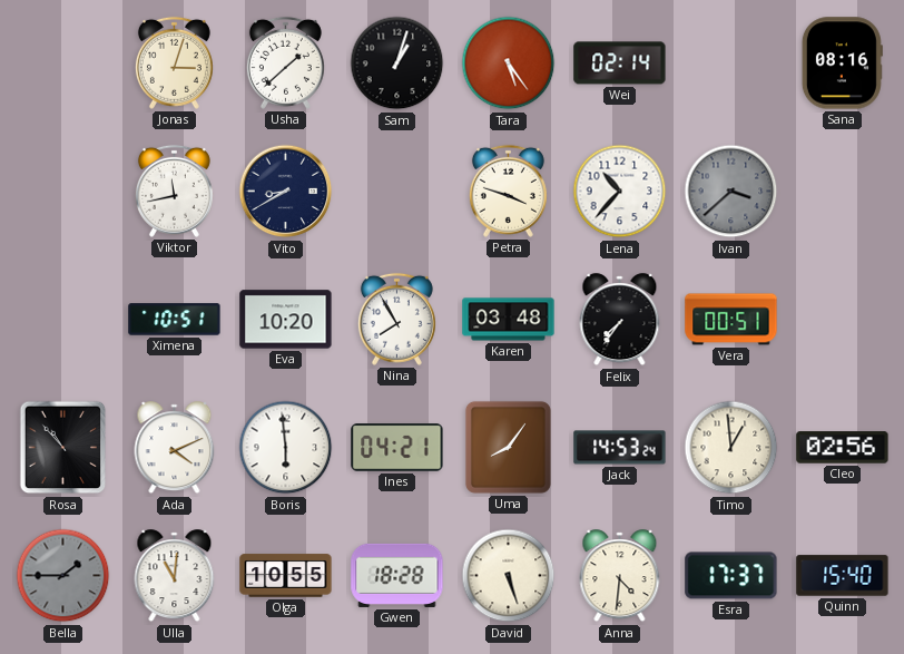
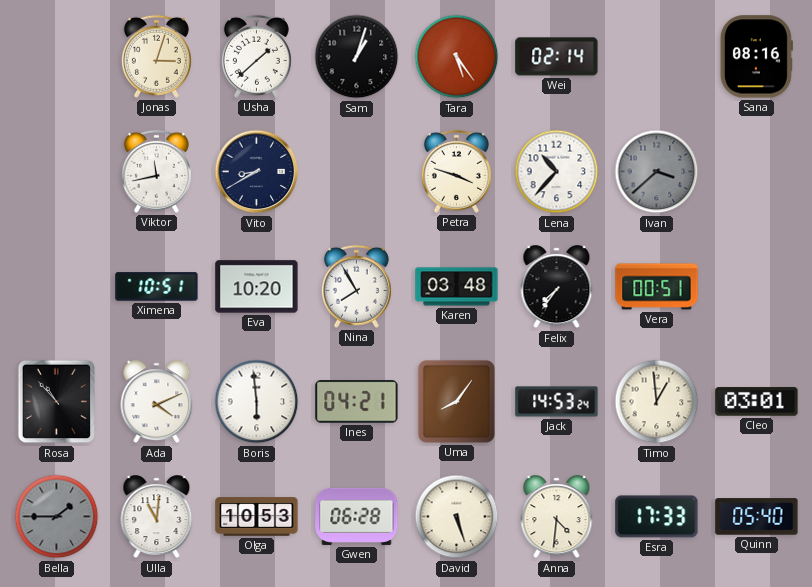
Cleo: 02:56 -> 03:01
Olga: 10:55 -> 10:53
Gwen: 18:28 -> 06:28
Esra: 17:37 -> 17:33
Quinn: 15:40 -> 05:40
